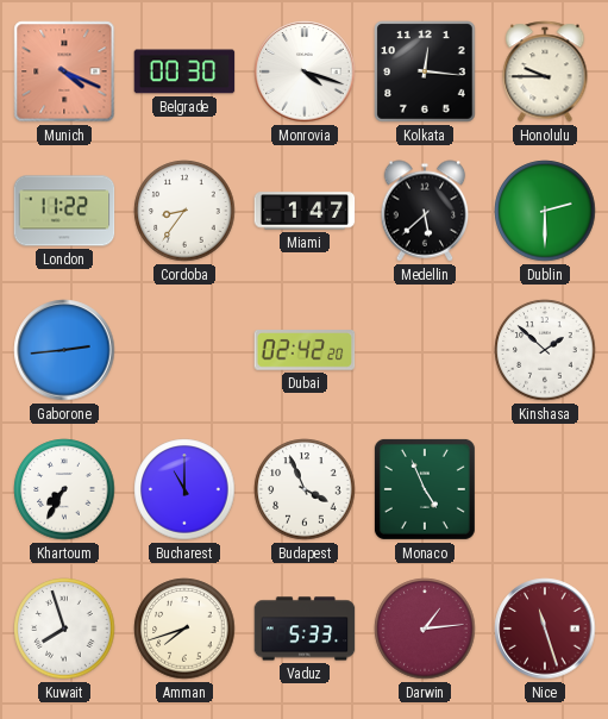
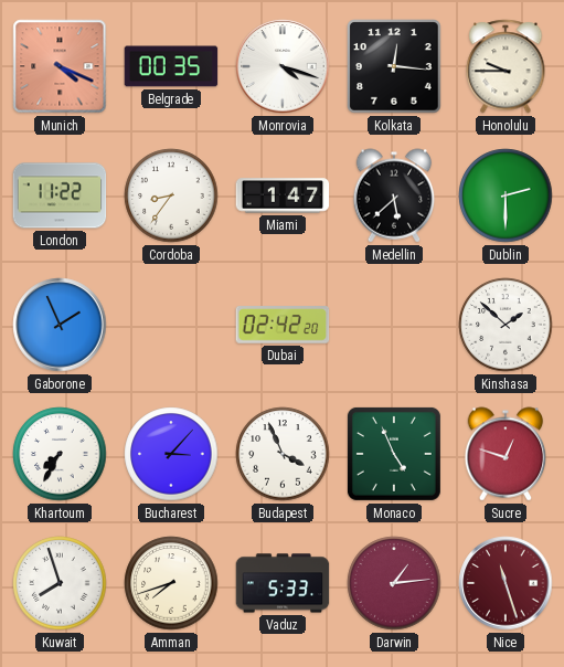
Belgrade: 00:30 -> 00:35
Gaborone: 2:44 -> 1:56
Bucharest: 11:00 -> 3:07
Sucre: none -> 12:48
